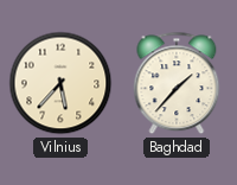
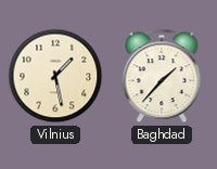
Vilnius: 5:37 -> 1:28
